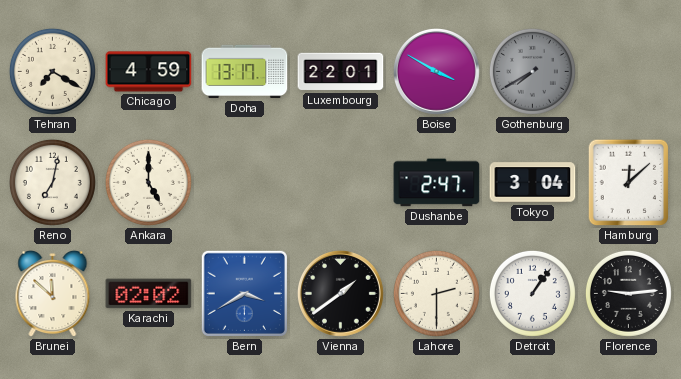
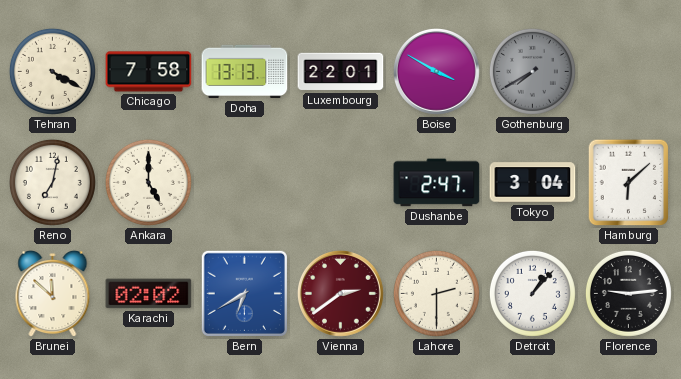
Tehran: 7:20 -> 4:20
Chicago: 4:59 -> 7:58
Doha: 13:17 -> 13:13
Hamburg: 12:08 -> 6:08
Bern: 3:40 -> 6:40
Vienna: 1:39 -> 2:39
Vienna dial: black -> burgundy
Detroit: 1:06 -> 1:07
